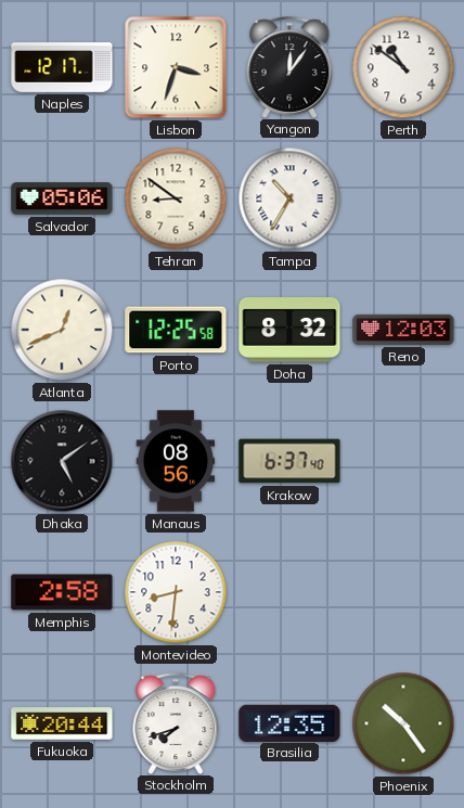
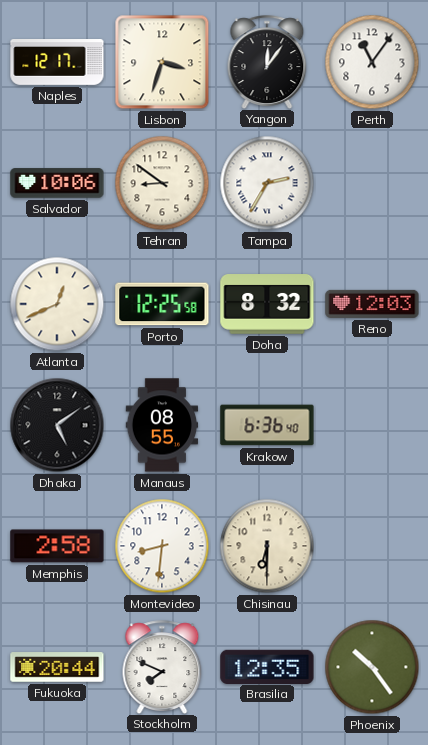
Perth: 10:51 -> 11:06
Salvador: 05:06 -> 10:06
Tampa: 10:35 -> 2:35
Manaus: 08:56 -> 08:55
Krakow: 6:37 -> 6:36
Chisinau: none -> 6:30
Stockholm: 7:42 -> 7:49
